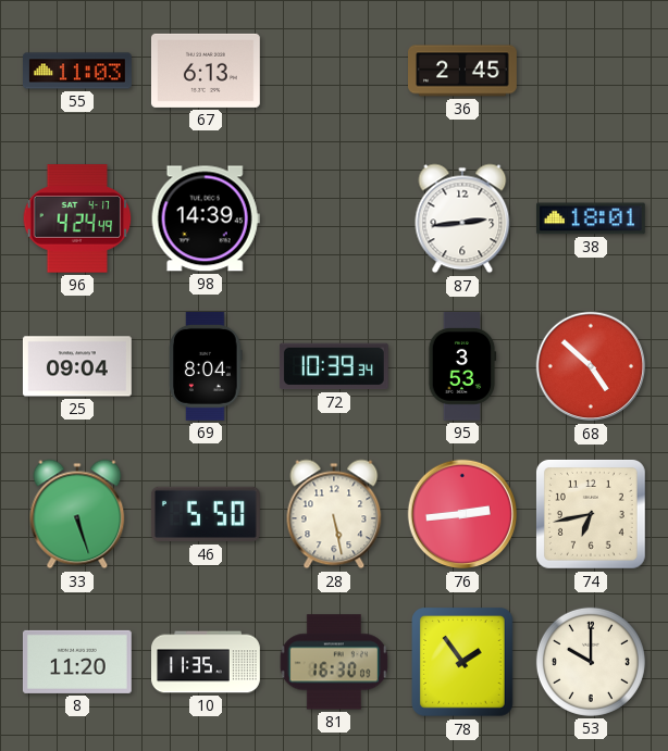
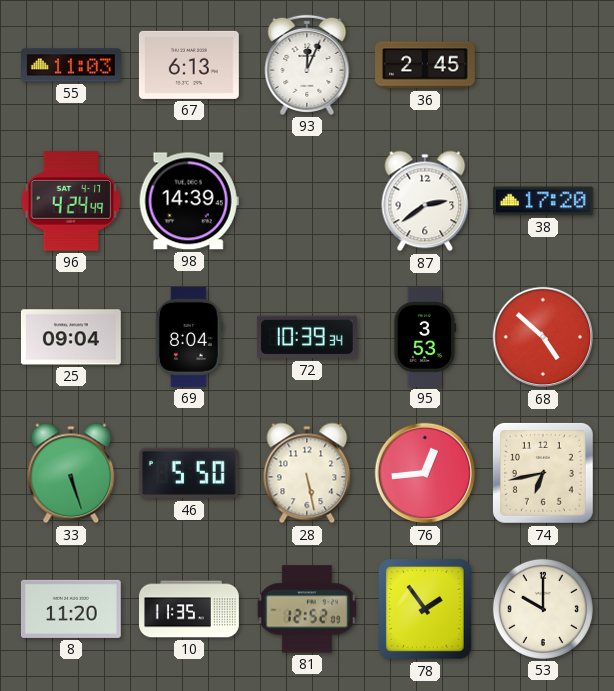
93: none -> 12:04
87: 2:44 -> 2:39
38: 18:01 -> 17:20
76: 2:44 -> 12:44
81: 16:30 -> 12:52
